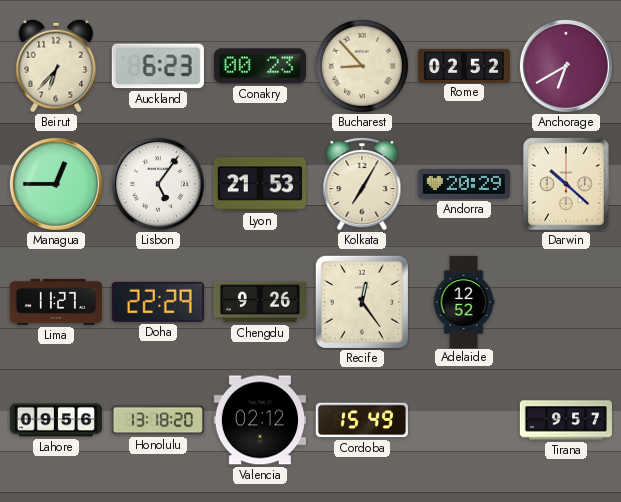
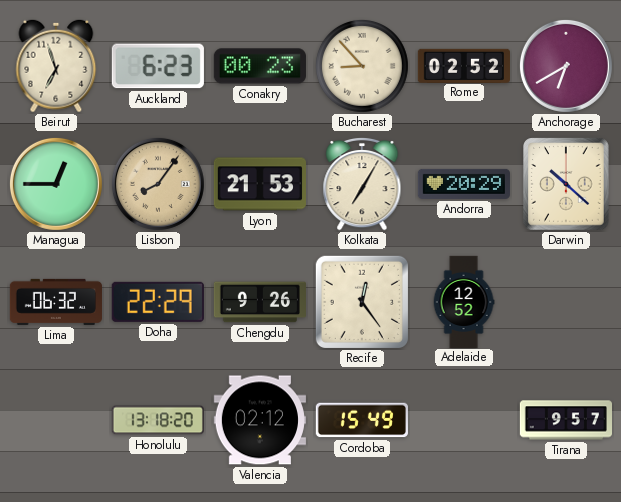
Beirut: 6:37 -> 6:57
Lisbon: 5:06 -> 8:06
Lisbon dial: white -> champagne
Lima: 11:27 -> 06:32
Lahore: 09:56 -> none
